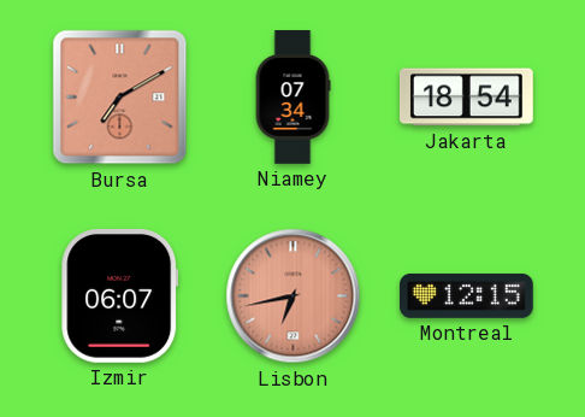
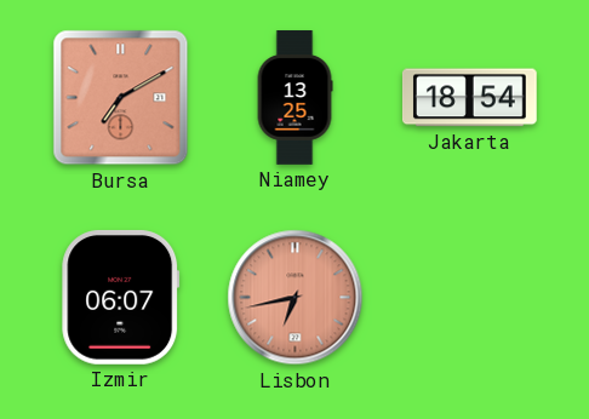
Niamey: 07:34 -> 13:25
Montreal: 12:15 -> none
